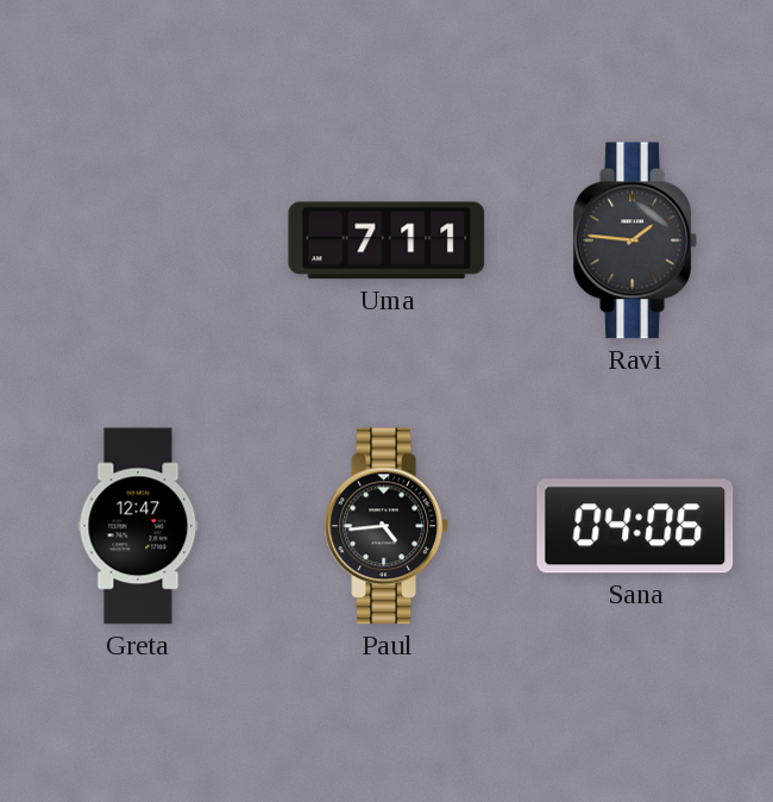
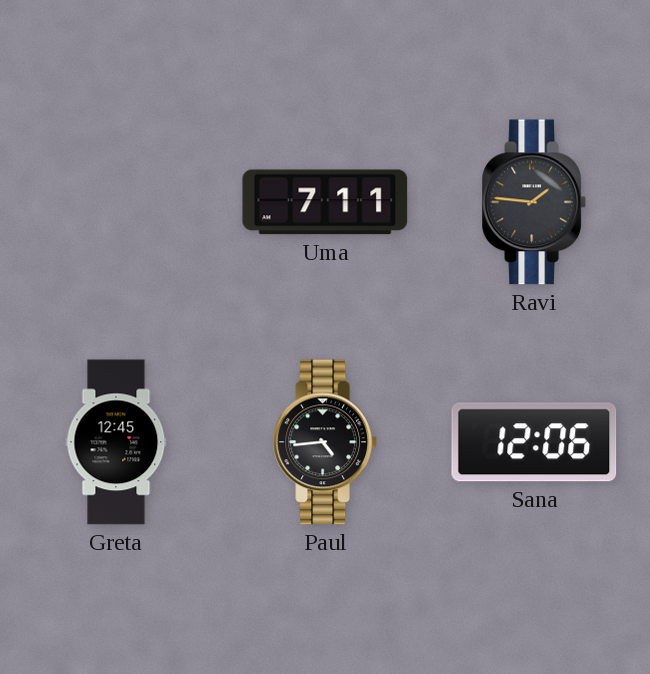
Greta: 12:47 -> 12:45
Sana: 04:06 -> 12:06
